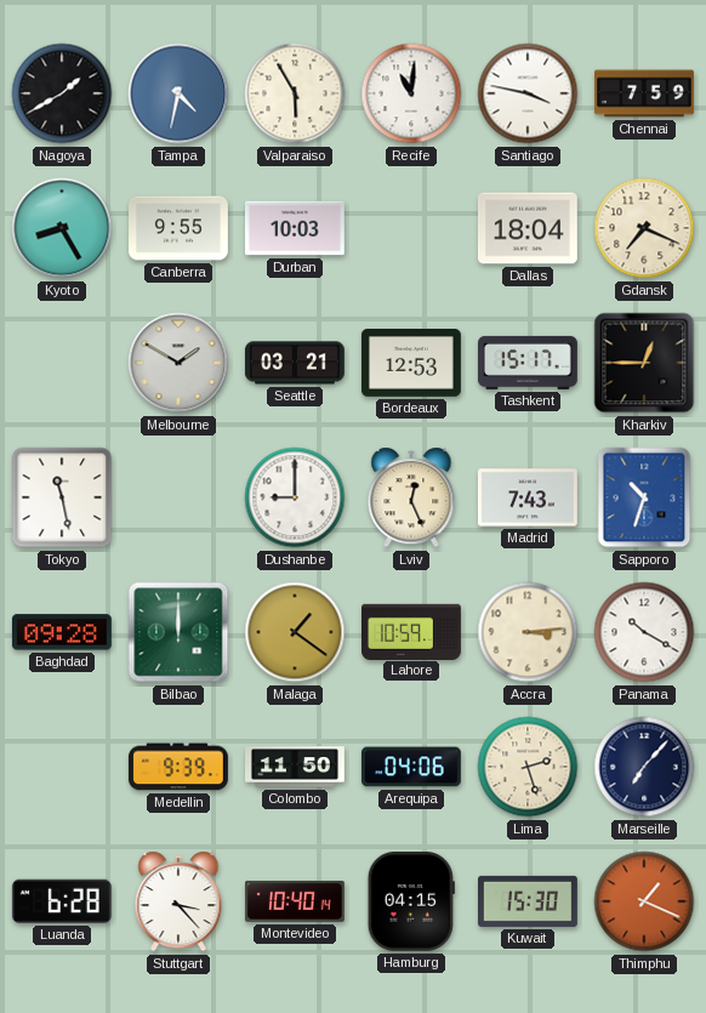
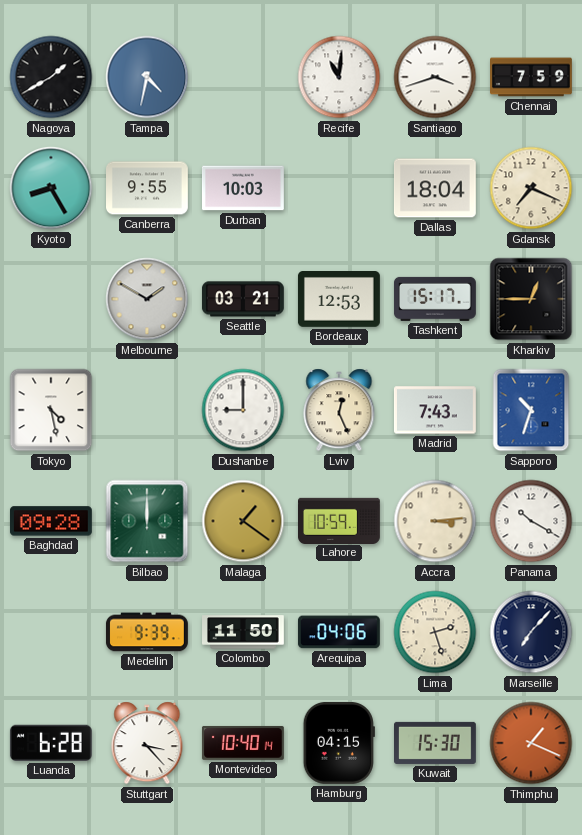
Valparaiso: 5:55 -> none
Santiago: 3:47 -> 3:42
Tokyo: 11:28 -> 4:28
